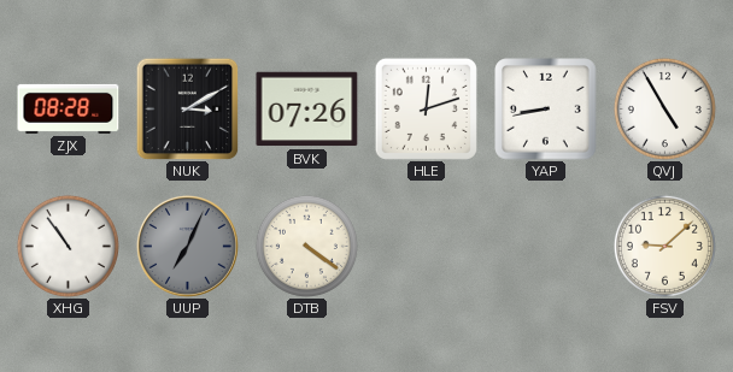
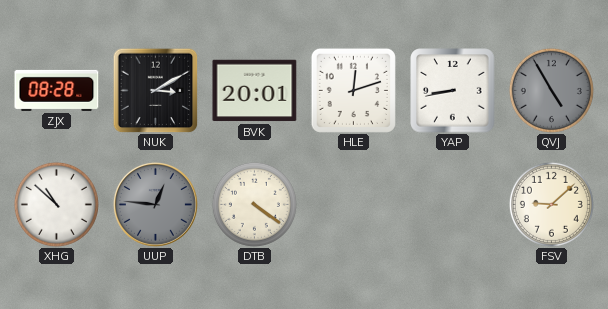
BVK: 07:26 -> 20:01
QVJ dial: white -> grey
XHG: 10:54 -> 10:52
UUP: 7:04 -> 12:46
